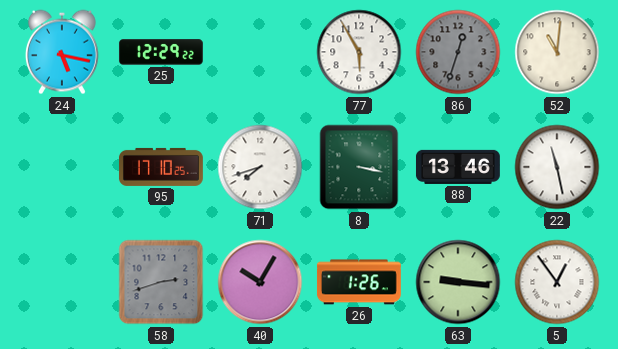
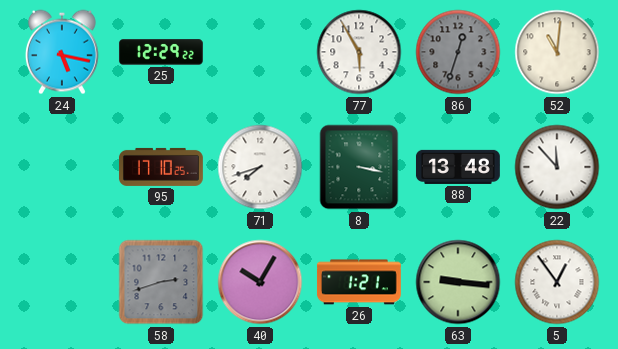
88: 13:46 -> 13:48
22: 11:28 -> 11:53
26: 1:26 -> 1:21
